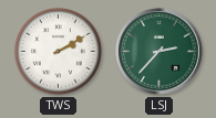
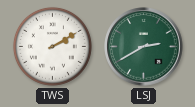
LSJ: 2:37 -> 2:40
